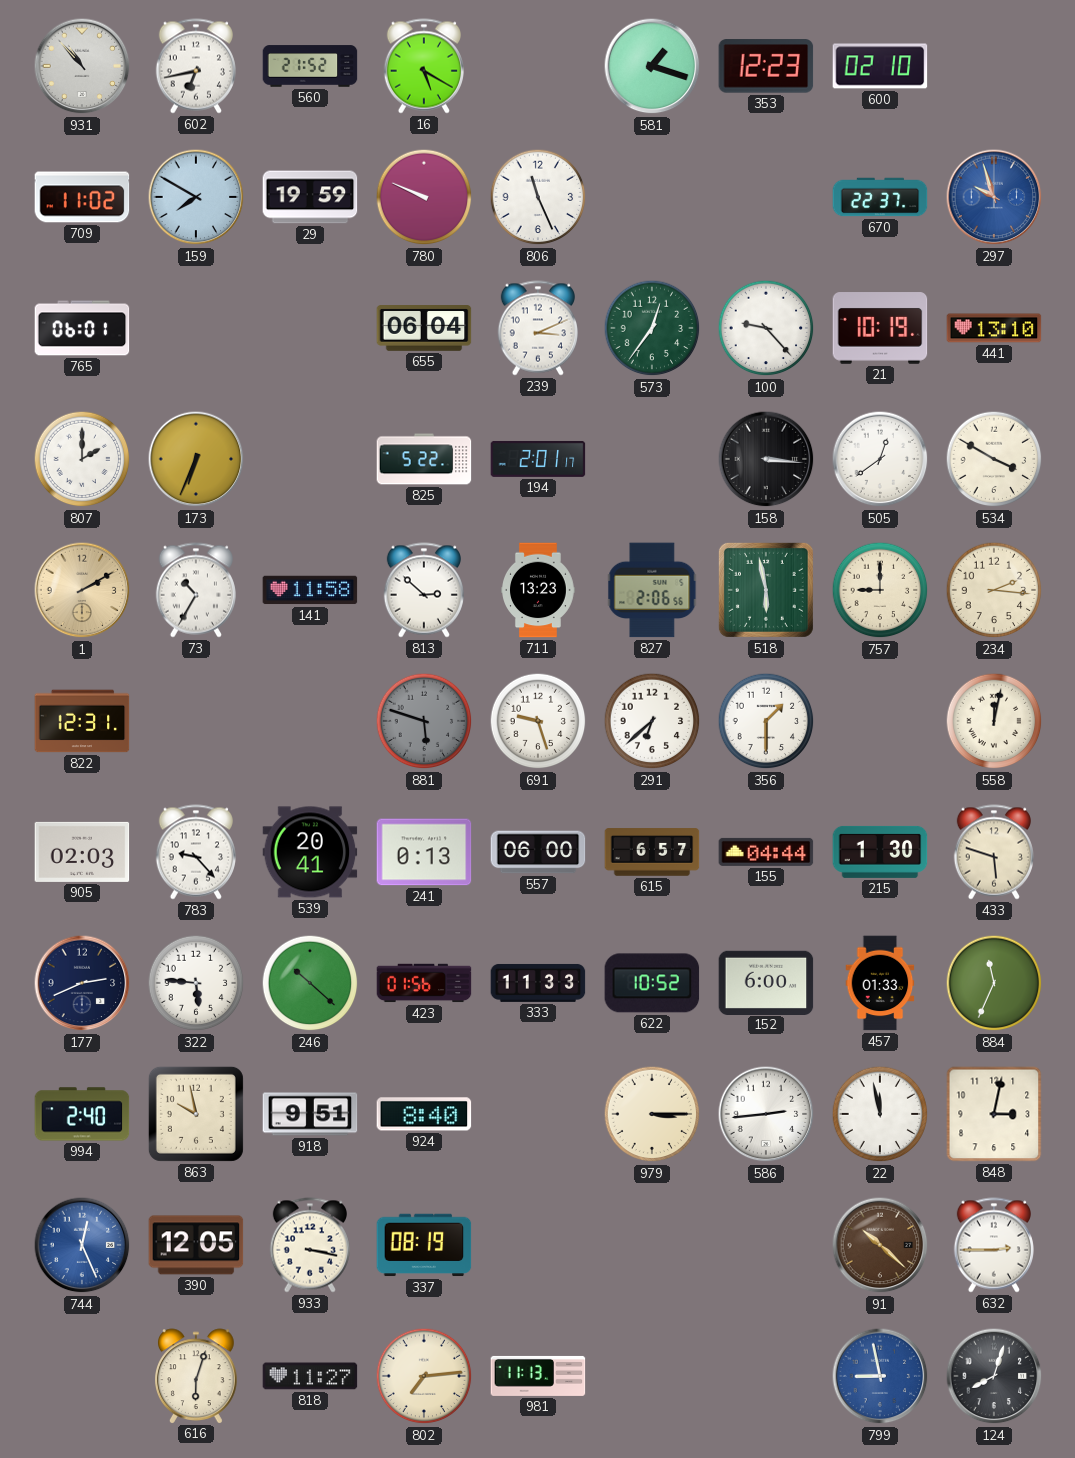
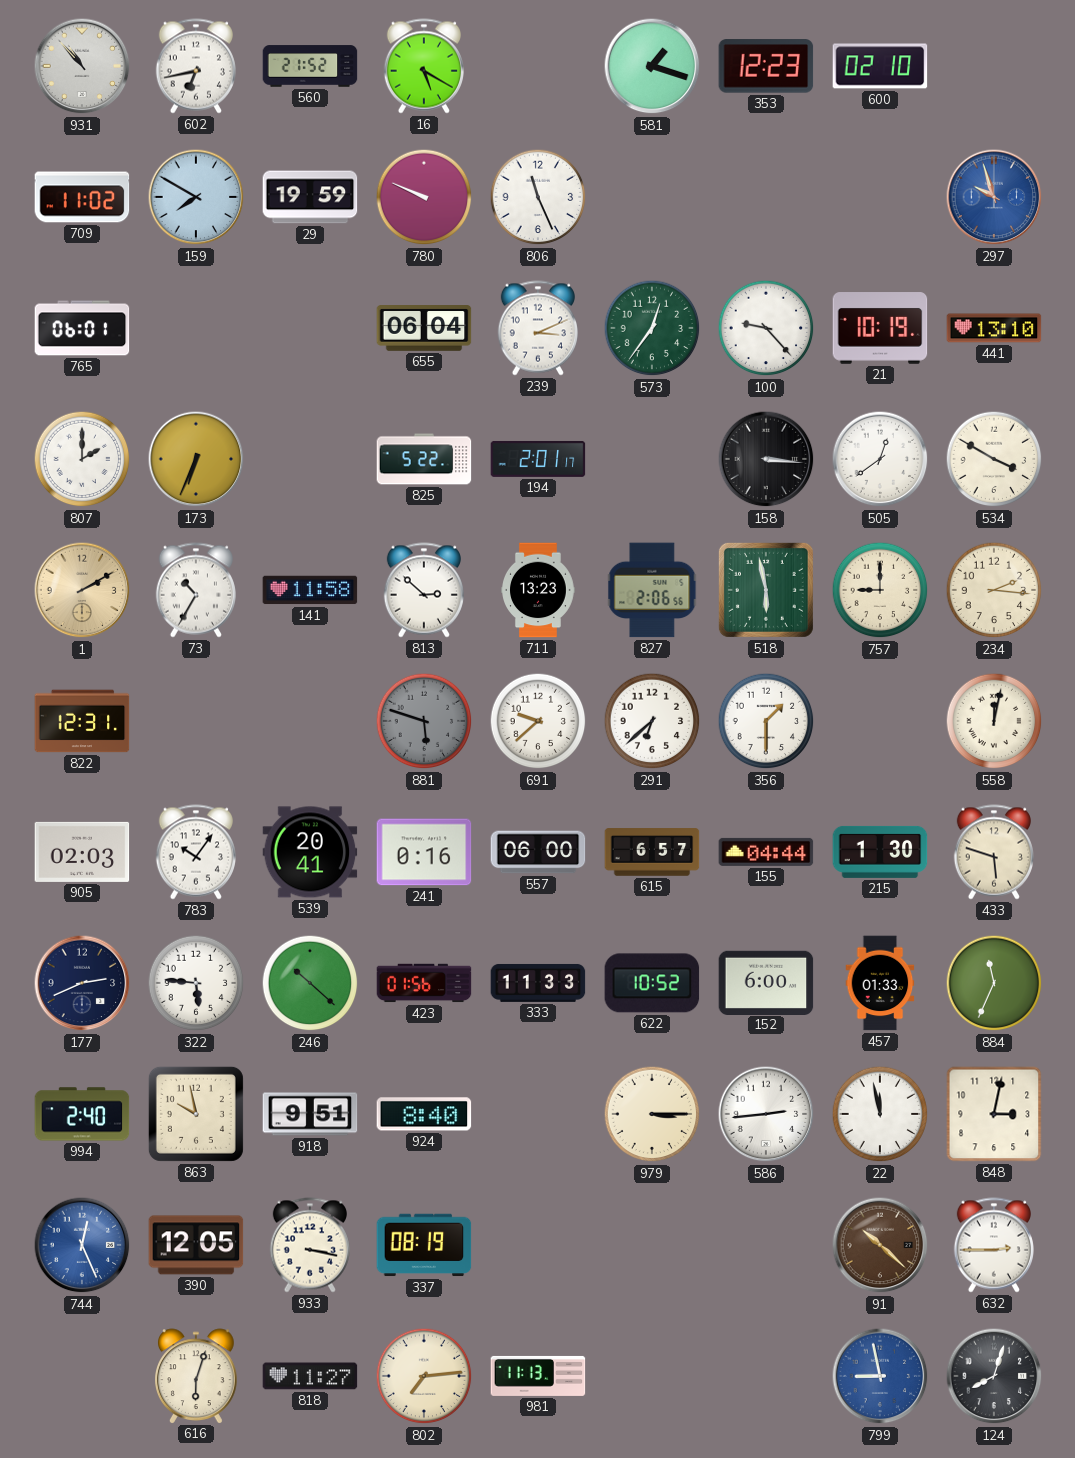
670: 22:37 -> none
691: 9:27 -> 9:38
783: 9:23 -> 10:06
241: 0:13 -> 0:16
